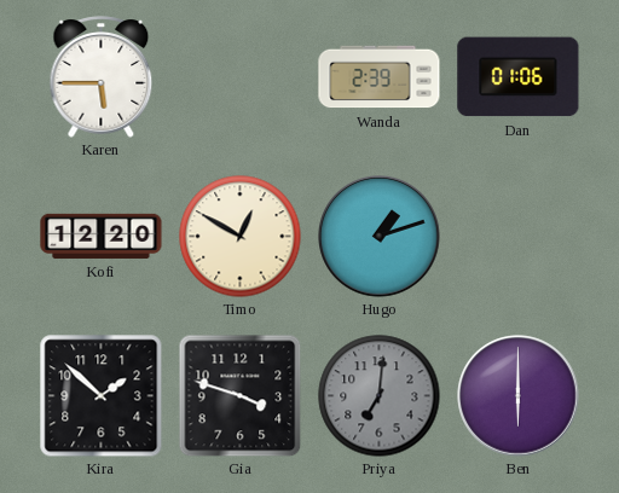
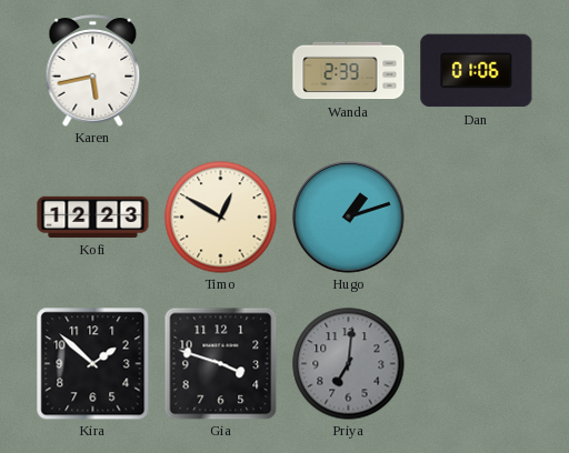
Karen: 5:45 -> 5:43
Kofi: 12:20 -> 12:23
Ben: 6:00 -> none
